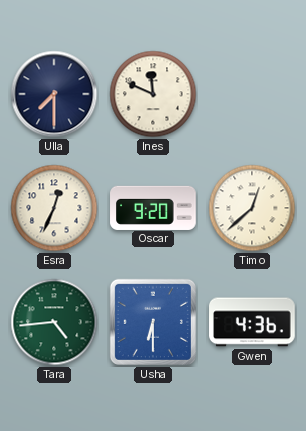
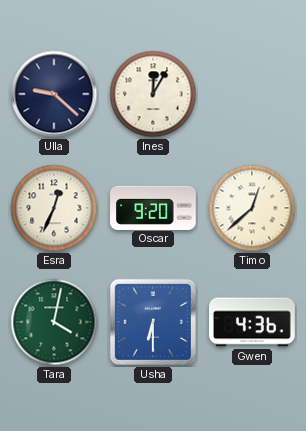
Ulla: 7:30 -> 9:22
Ines: 11:49 -> 12:05
Tara: 4:44 -> 4:02
